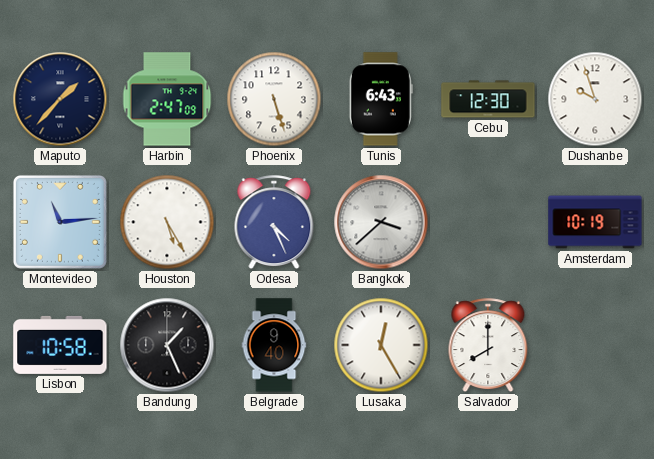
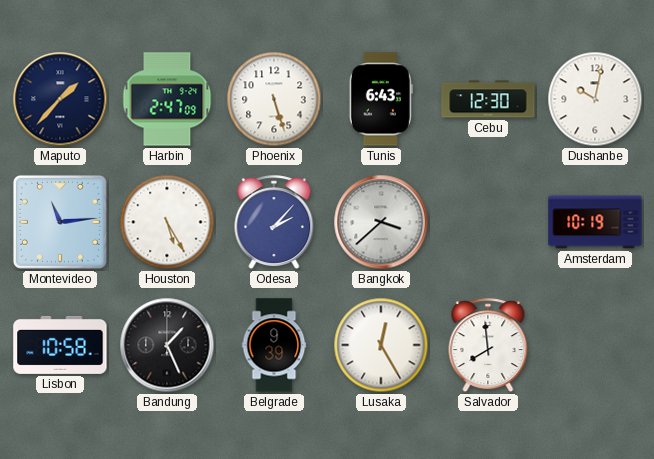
Dushanbe: 9:57 -> 10:02
Odesa: 4:26 -> 2:07
Belgrade: 9:40 -> 9:39
Salvador: 8:00 -> 7:59
